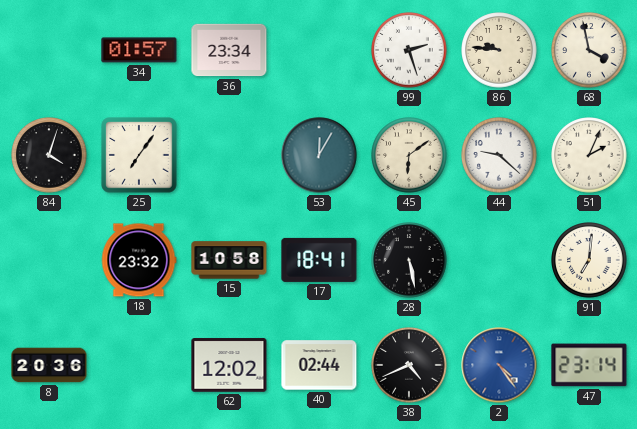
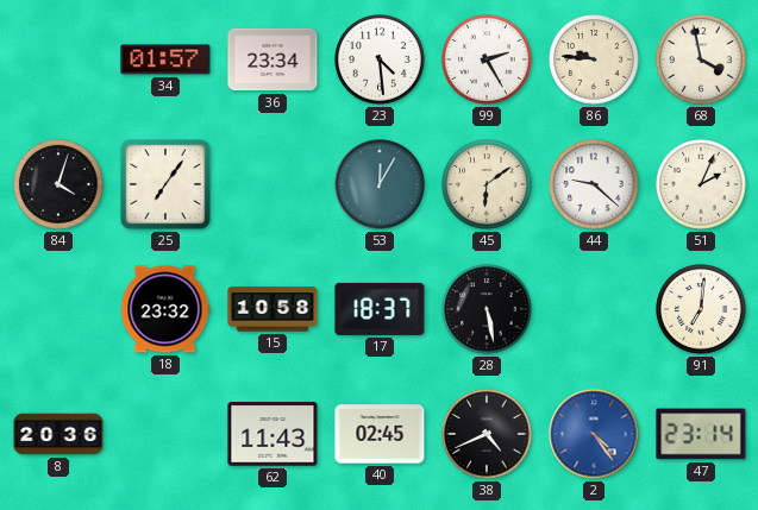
23: none -> 4:29
99: 2:27 -> 2:25
17: 18:41 -> 18:37
62: 12:02 -> 11:43
40: 02:44 -> 02:45
